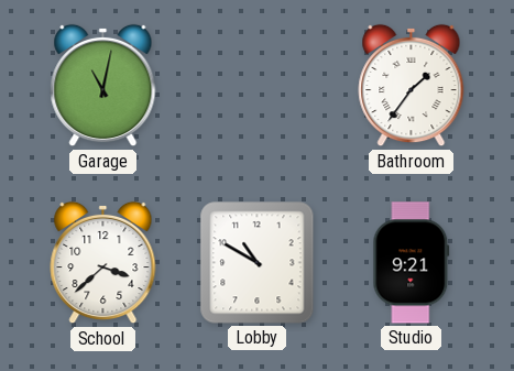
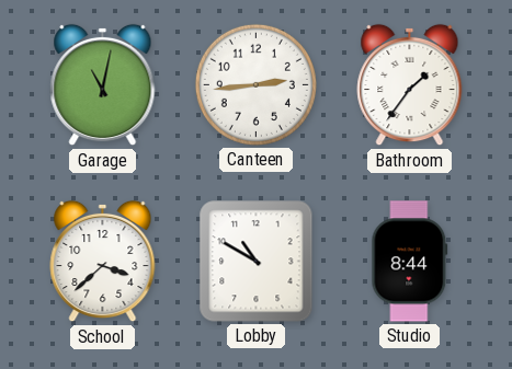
Canteen: none -> 2:44
Studio: 9:21 -> 8:44
